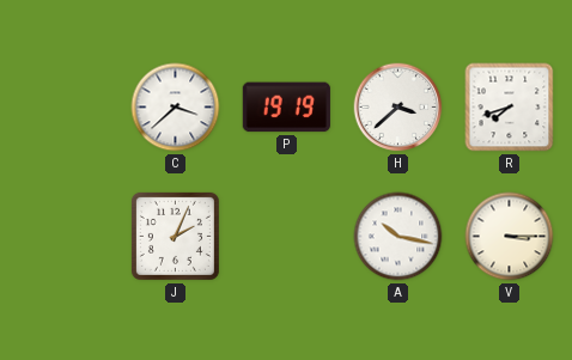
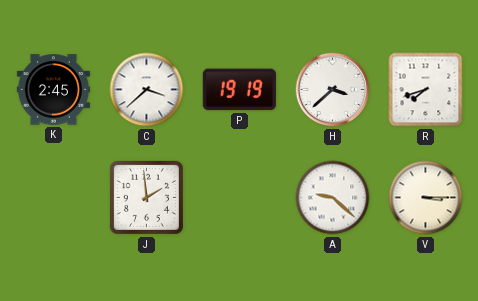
K: none -> 2:45
J: 2:04 -> 1:59
A: 10:17 -> 9:22
